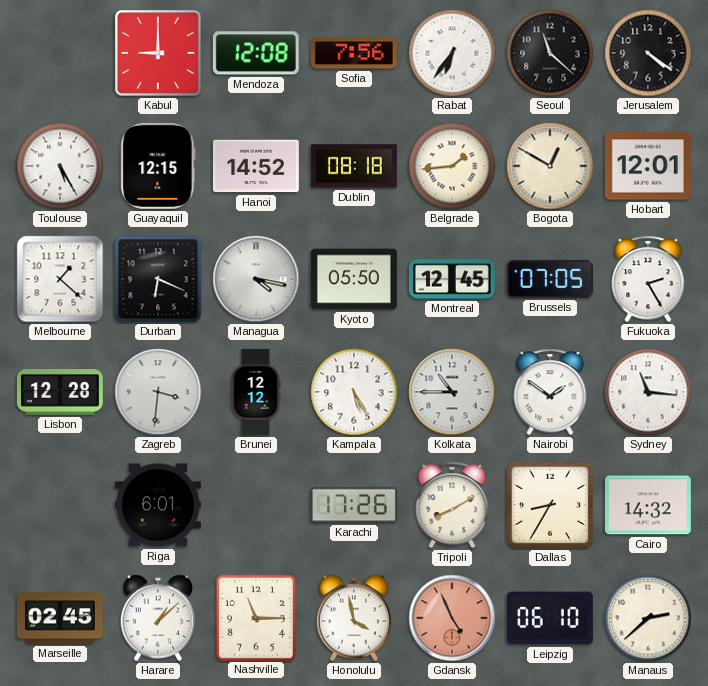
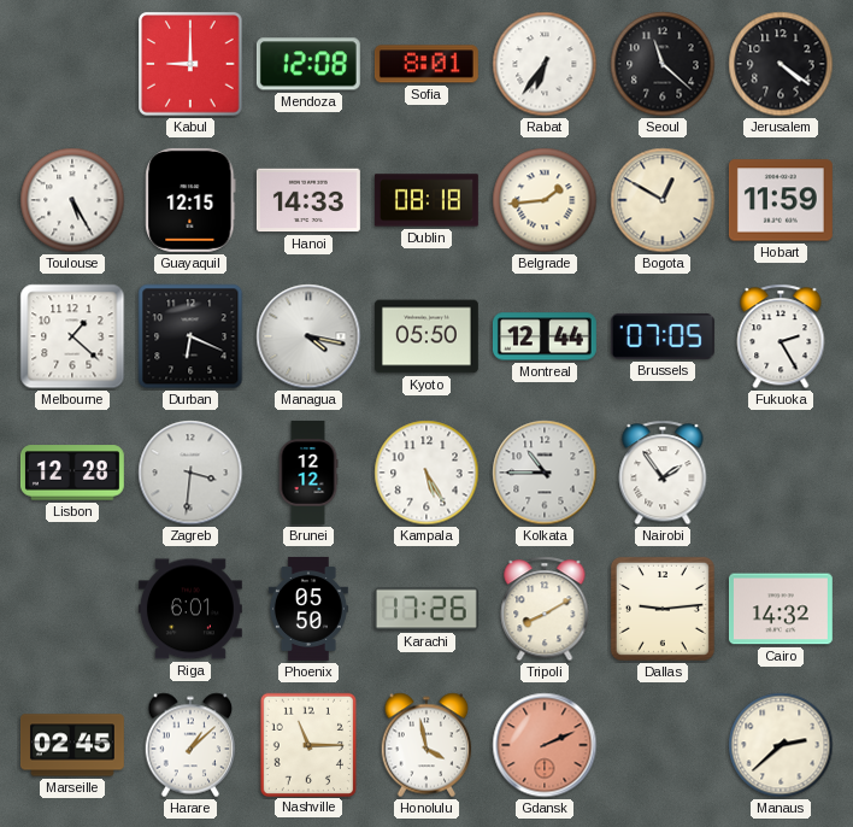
Sofia: 7:56 -> 8:01
Hanoi: 14:52 -> 14:33
Hobart: 12:01 -> 11:59
Montreal: 12:45 -> 12:44
Nairobi: 1:51 -> 1:54
Sydney: 11:16 -> none
Phoenix: none -> 05:50
Dallas: 8:35 -> 9:14
Gdansk: 4:56 -> 2:11
Leipzig: 06:10 -> none
